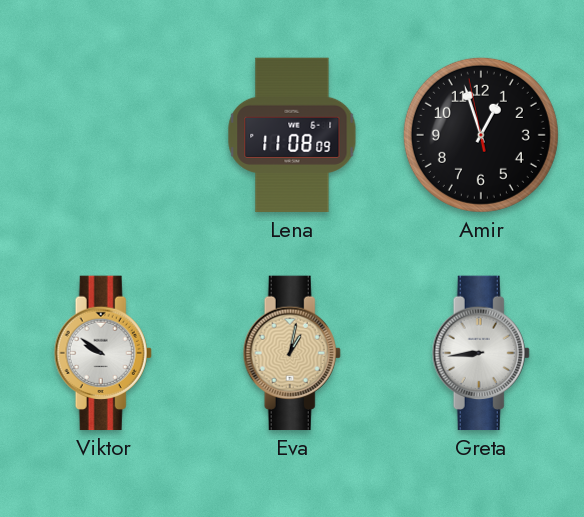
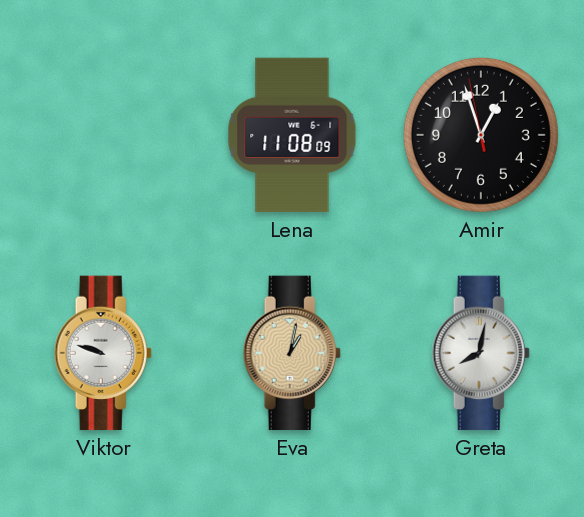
Viktor: 9:51 -> 9:48
Greta: 8:44 -> 8:02
